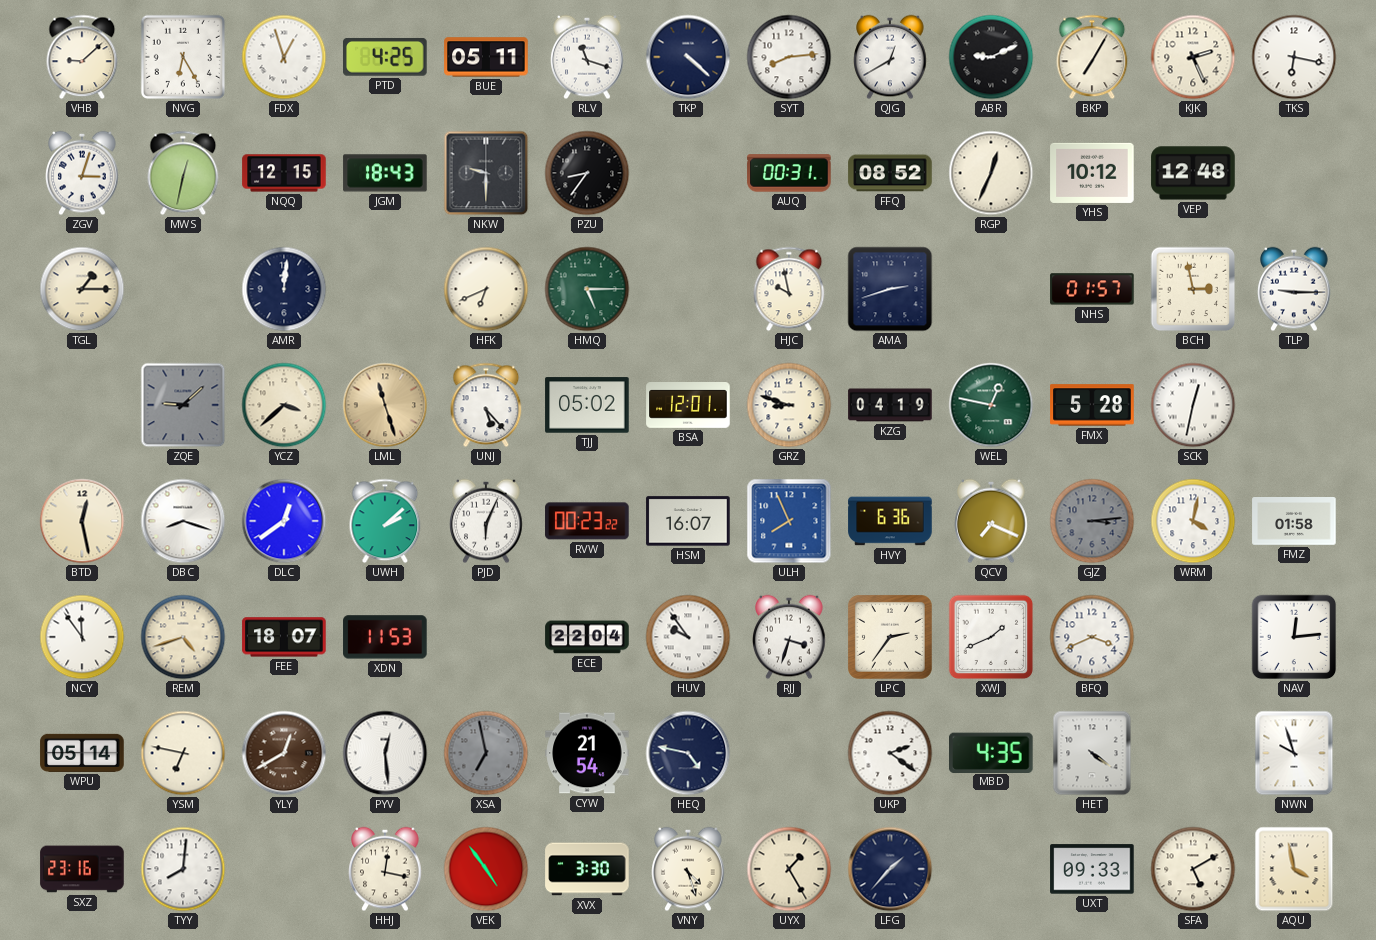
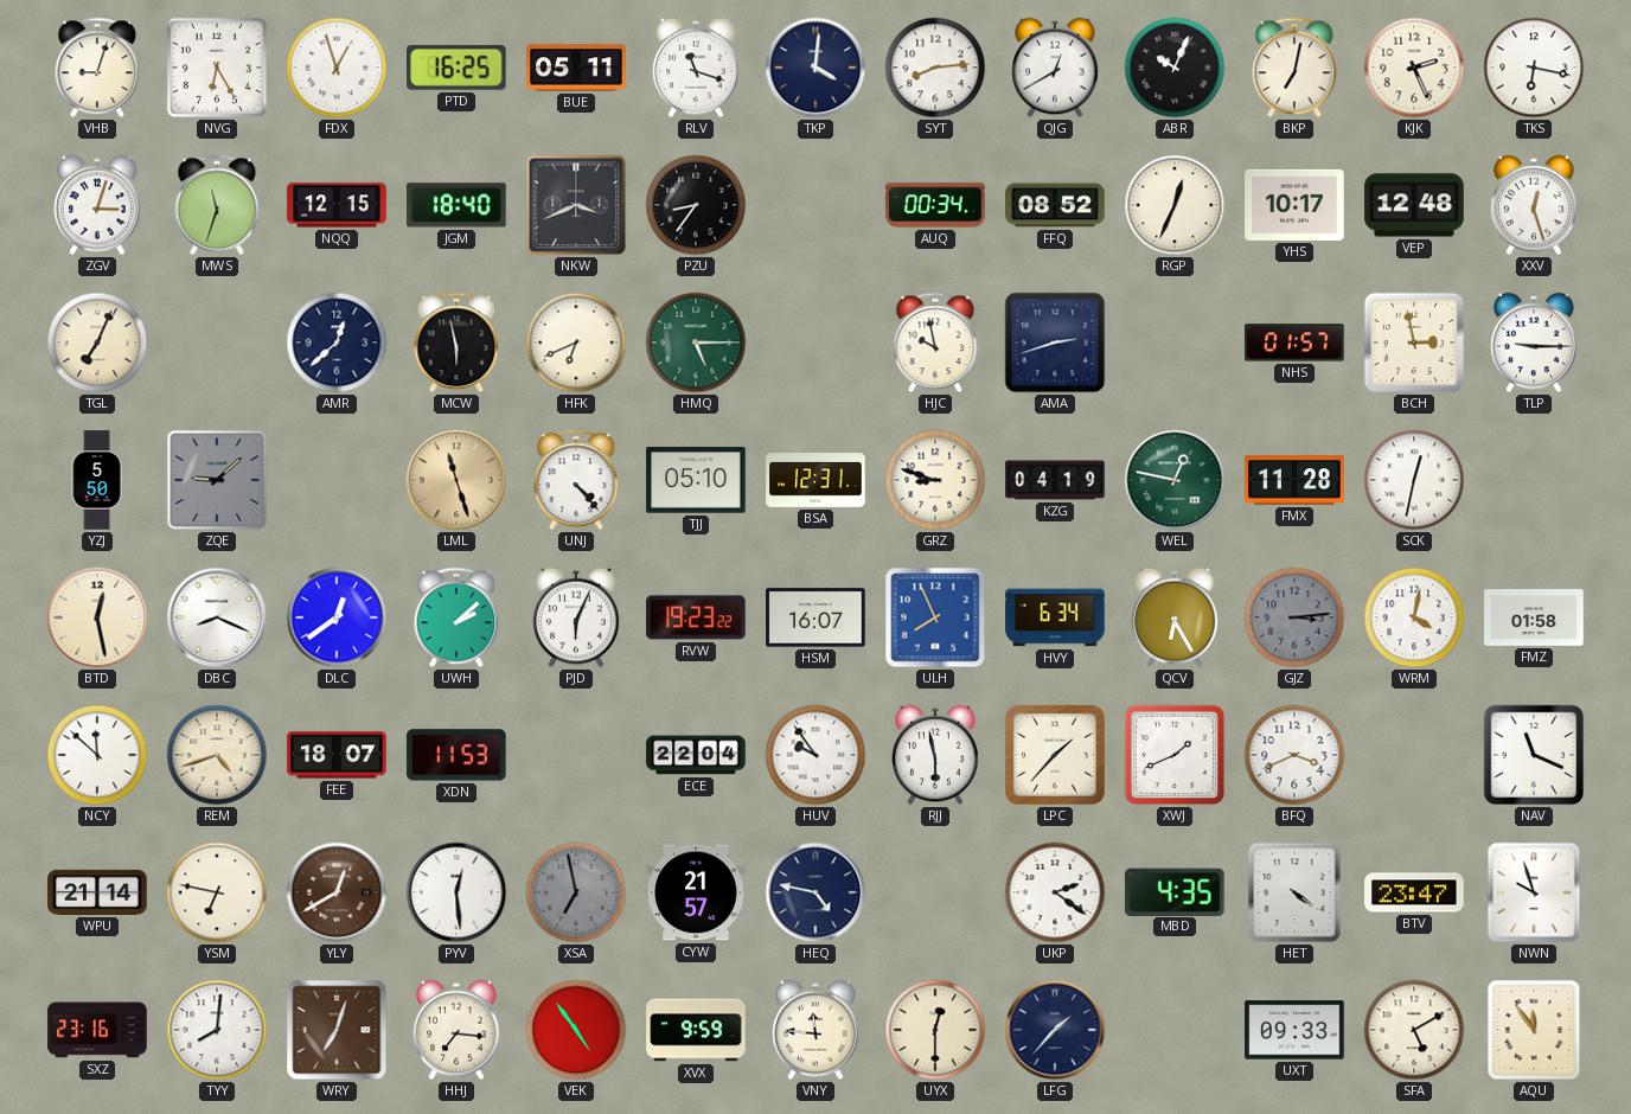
VHB: 9:08 -> 9:03
PTD: 4:25 -> 16:25
TKP: 4:22 -> 4:01
ABR: 9:11 -> 10:04
BKP: 7:05 -> 7:02
MWS: 12:32 -> 11:33
JGM: 18:43 -> 18:40
NKW: 9:30 -> 3:41
AUQ: 00:31 -> 00:34
YHS: 10:12 -> 10:17
XXV: none -> 12:27
TGL: 1:15 -> 7:04
AMR: 12:01 -> 12:38
MCW: none -> 5:58
YZJ: none -> 5:50
YCZ: 3:38 -> none
UNJ: 5:23 -> 4:23
TJJ: 05:02 -> 05:10
BSA: 12:01 -> 12:31
FMX: 5:28 -> 11:28
DBC: 8:18 -> 8:19
RVW: 00:23 -> 19:23
HVY: 6:36 -> 6:34
QCV: 7:19 -> 6:25
NCY: 11:54 -> 11:52
RJJ: 3:33 -> 5:58
LPC: 2:36 -> 1:37
NAV: 12:14 -> 11:19
WPU: 05:14 -> 21:14
CYW: 21:54 -> 21:57
BTV: none -> 23:47
WRY: none -> 7:03
HHJ: 12:17 -> 7:16
XVX: 3:30 -> 9:59
VNY: 4:27 -> 11:46
UYX: 1:25 -> 12:30
AQU: 3:58 -> 11:54
